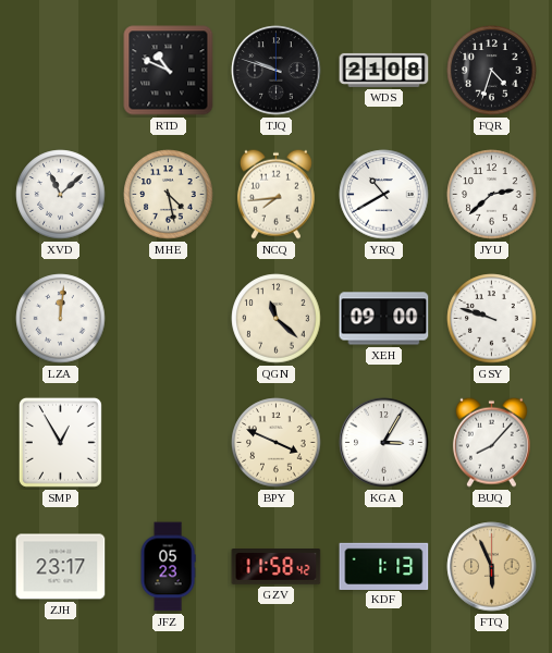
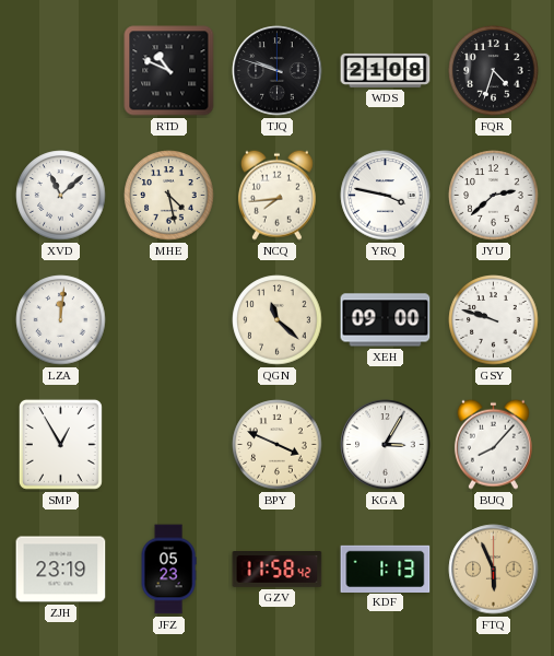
YRQ: 10:40 -> 3:47
ZJH: 23:17 -> 23:19
